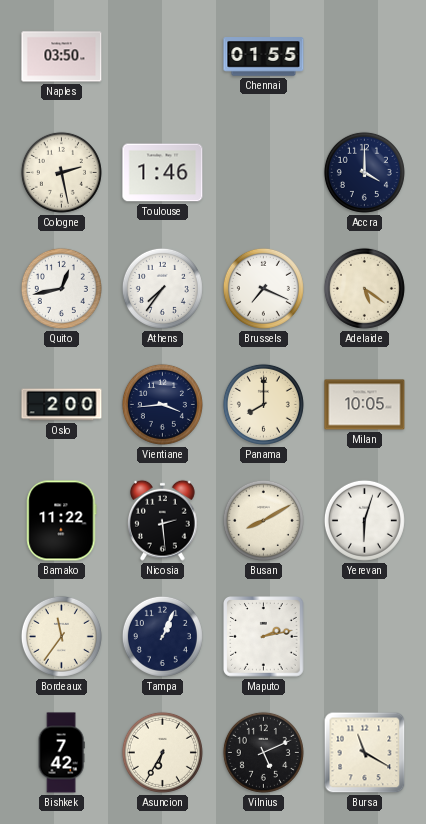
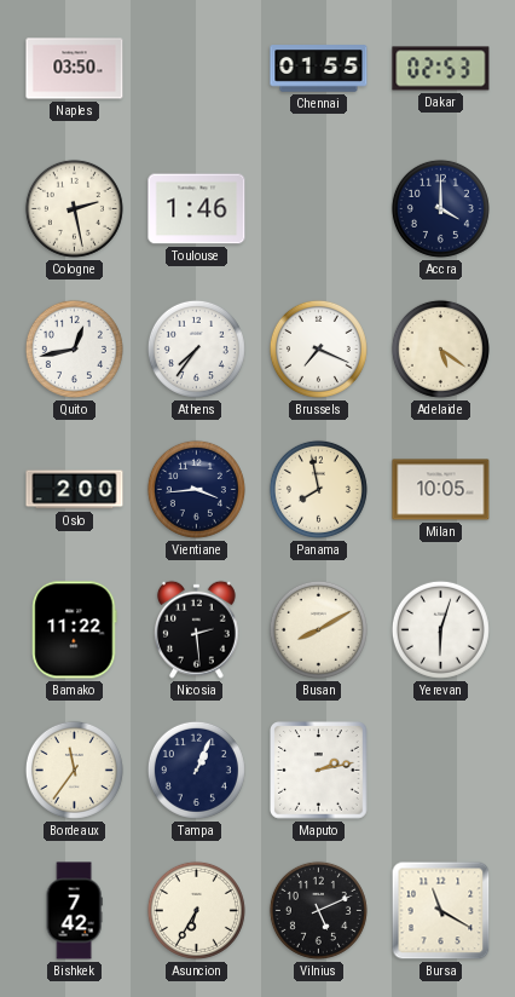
Dakar: none -> 02:53
Panama: 8:00 -> 7:58
